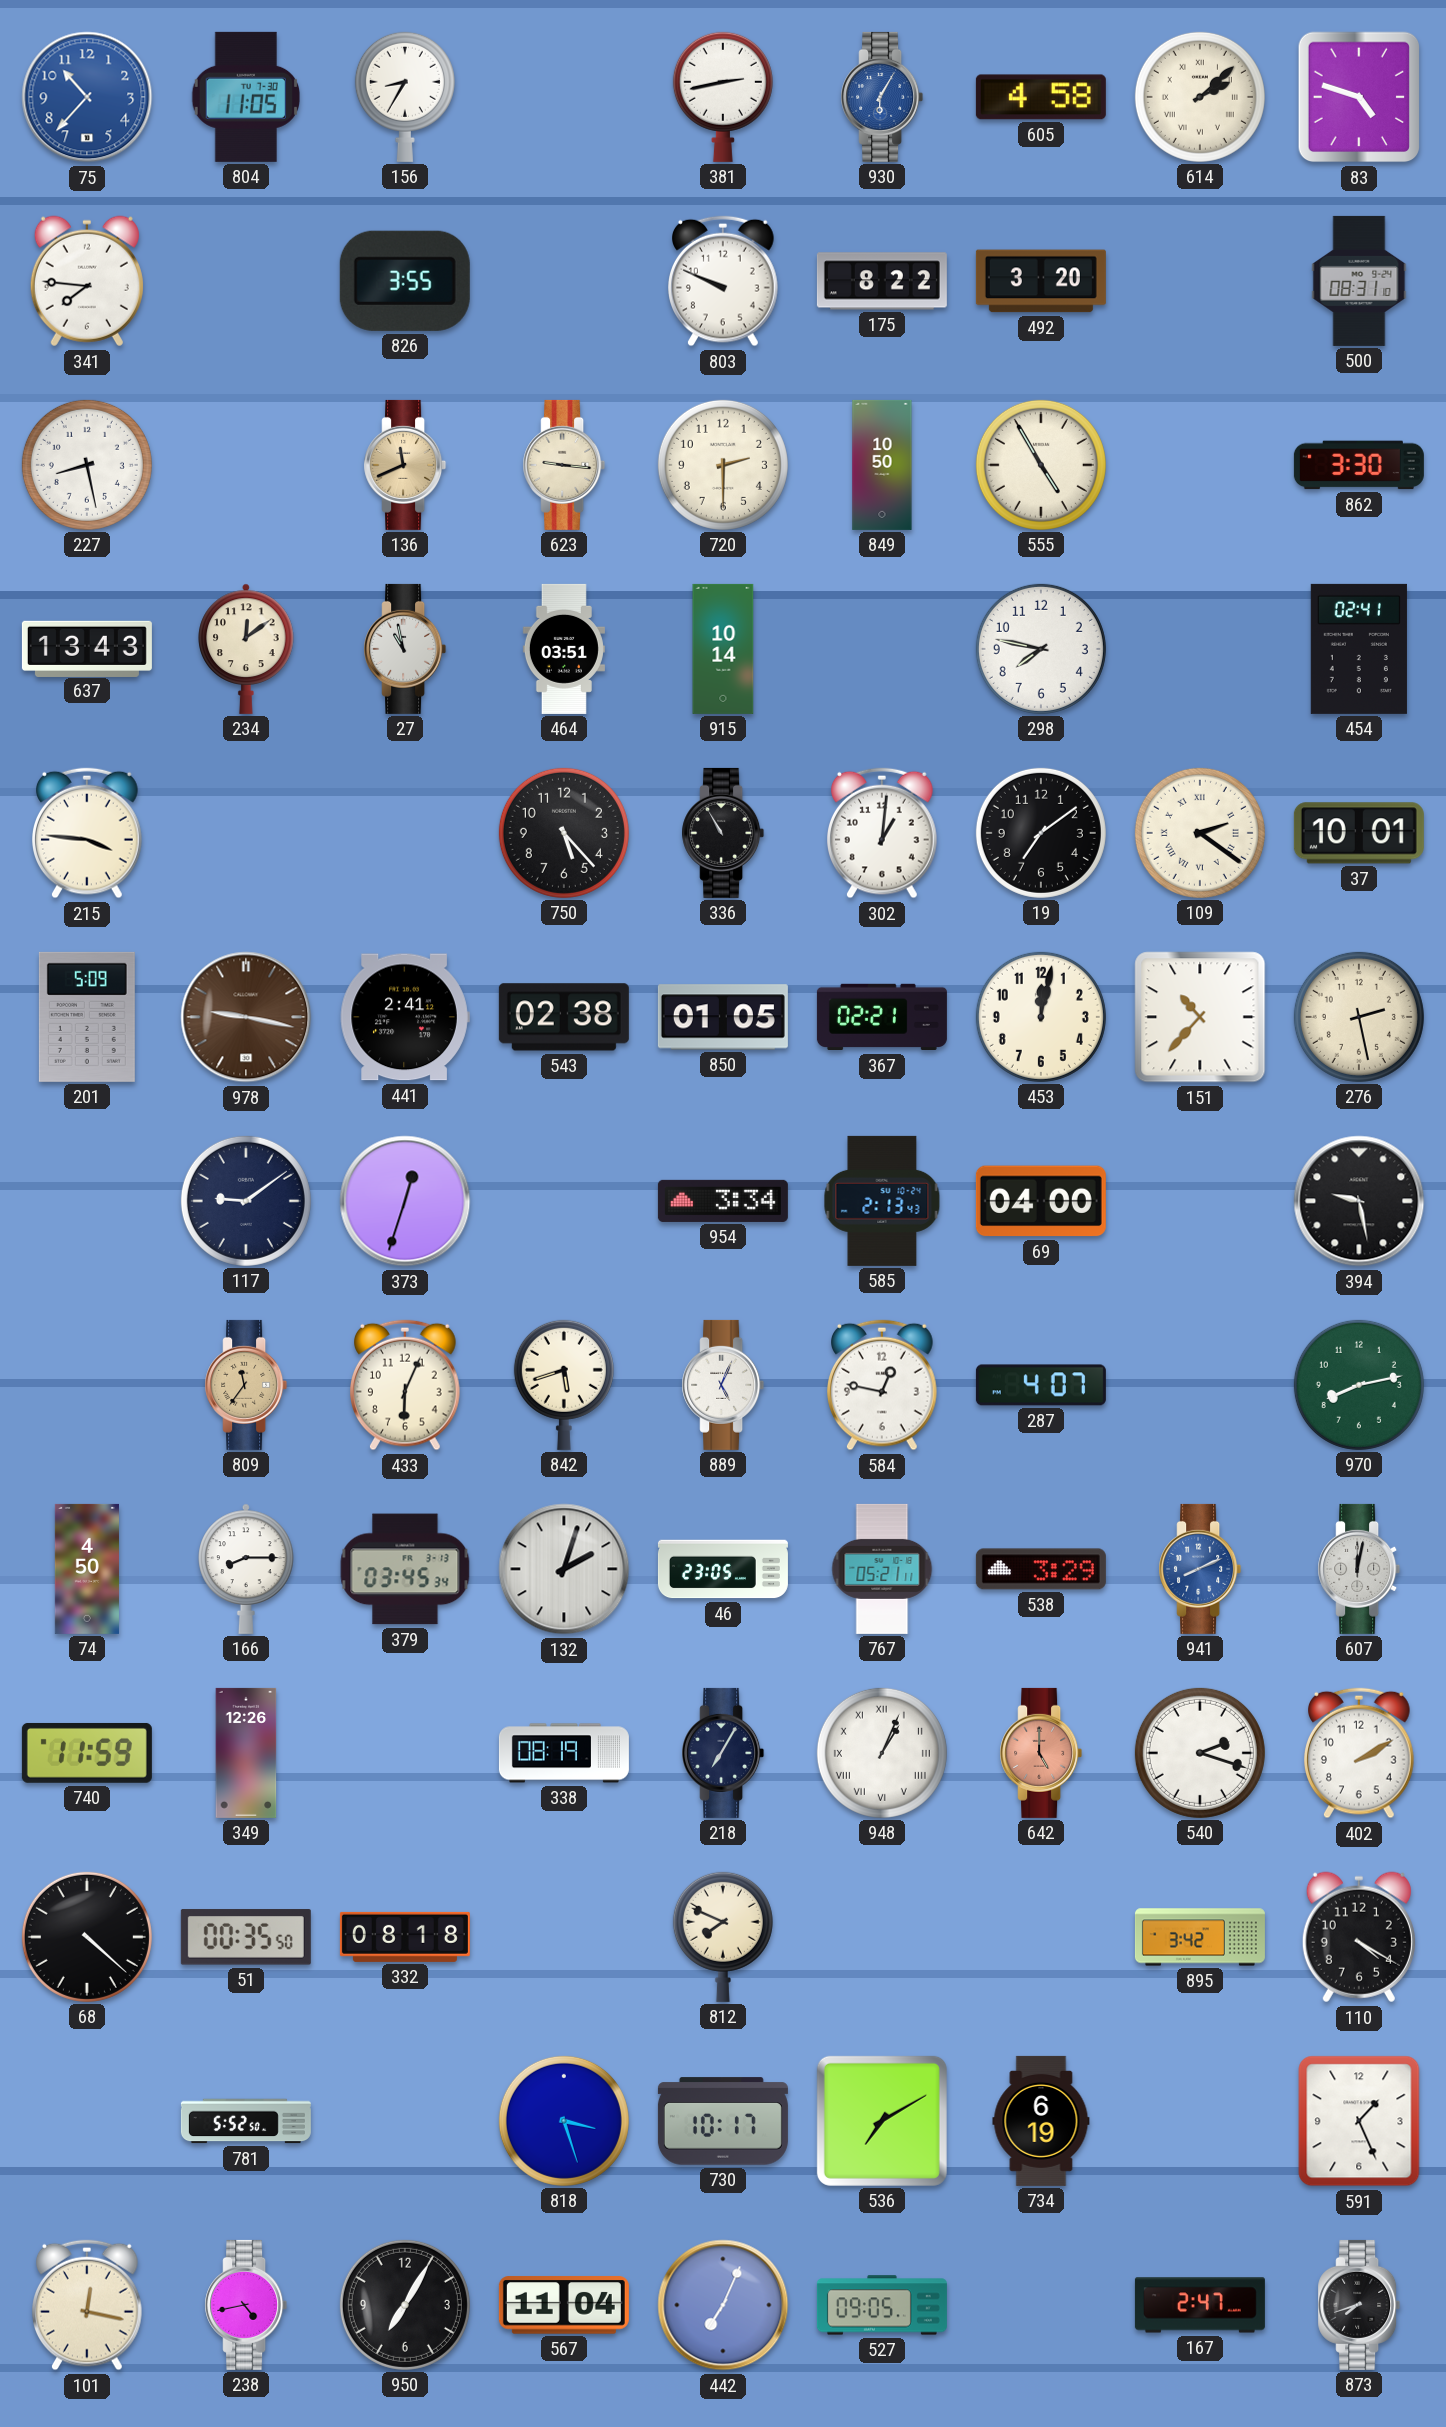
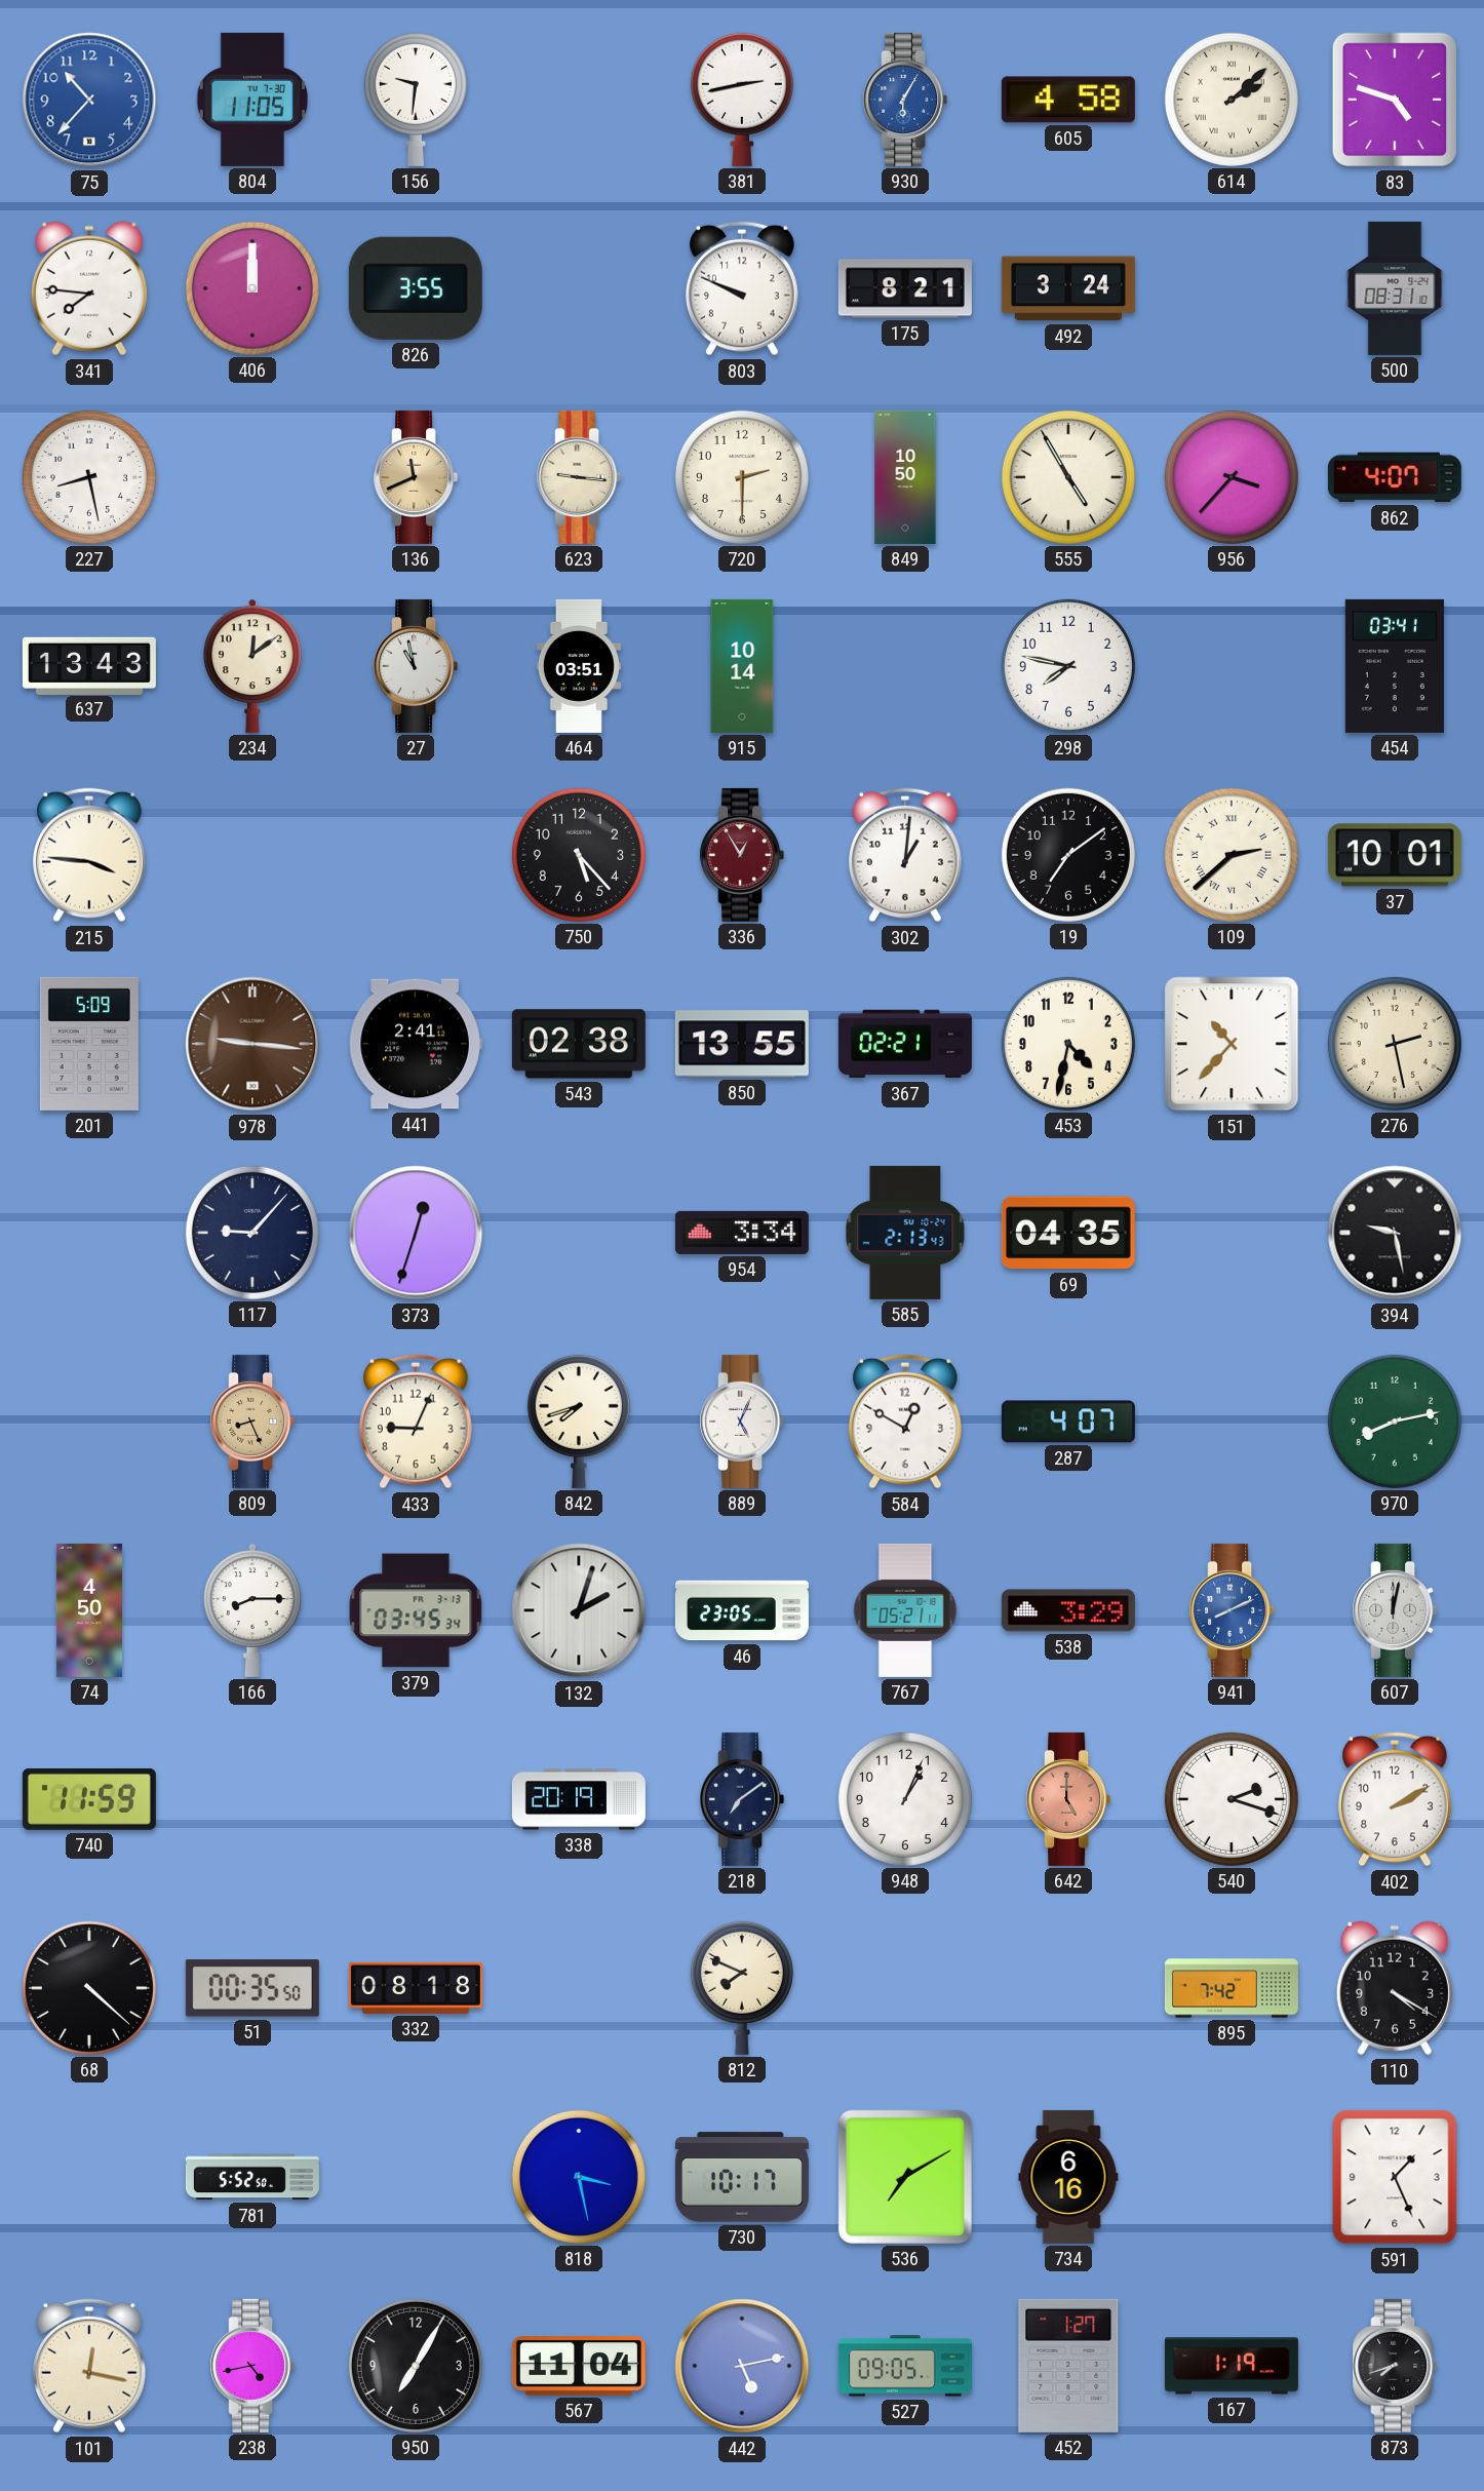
156: 8:35 -> 9:31
406: none -> 12:00
175: 8:22 -> 8:21
492: 3:20 -> 3:24
956: none -> 3:37
862: 3:30 -> 4:07
454: 02:41 -> 03:41
336: 10:55 -> 12:55
336 dial: black -> burgundy
109: 2:21 -> 2:38
978: 9:17 -> 9:16
850: 01:05 -> 13:55
453: 12:02 -> 4:32
117: 9:09 -> 9:07
69: 04:00 -> 04:35
809: 11:36 -> 8:26
433: 6:04 -> 9:04
842: 5:42 -> 7:42
584: 12:47 -> 12:50
349: 12:26 -> none
338: 08:19 -> 20:19
218: 7:05 -> 7:09
948 numerals: Roman -> Arabic
895: 3:42 -> 7:42
818: 3:27 -> 3:28
734: 6:19 -> 6:16
442: 7:04 -> 5:13
452: none -> 1:27
167: 2:47 -> 1:19
